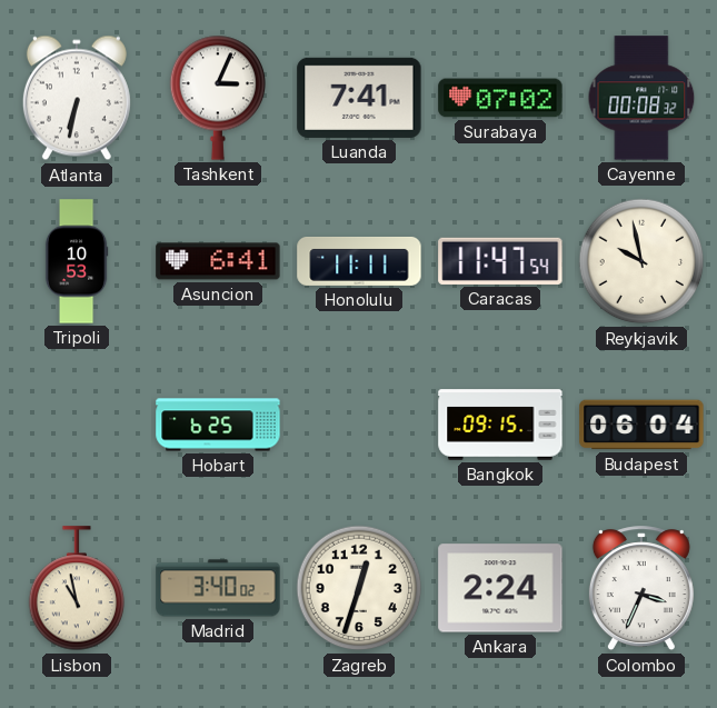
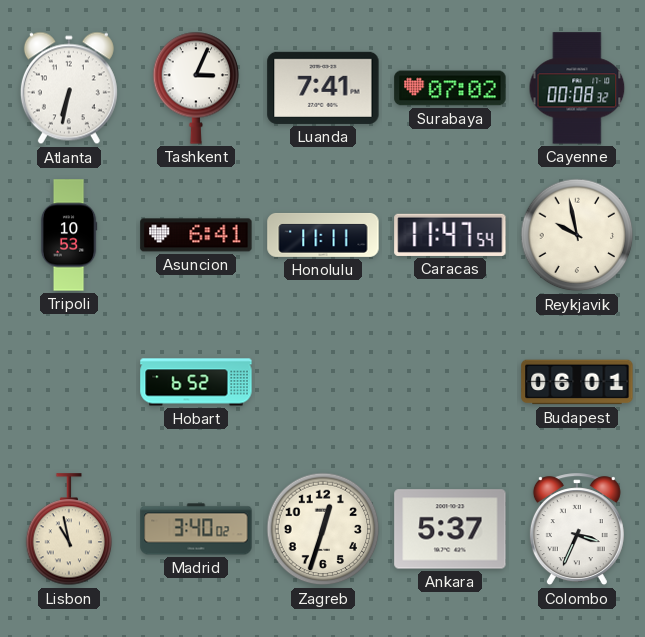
Hobart: 6:25 -> 6:52
Bangkok: 09:15 -> none
Budapest: 06:04 -> 06:01
Ankara: 2:24 -> 5:37
